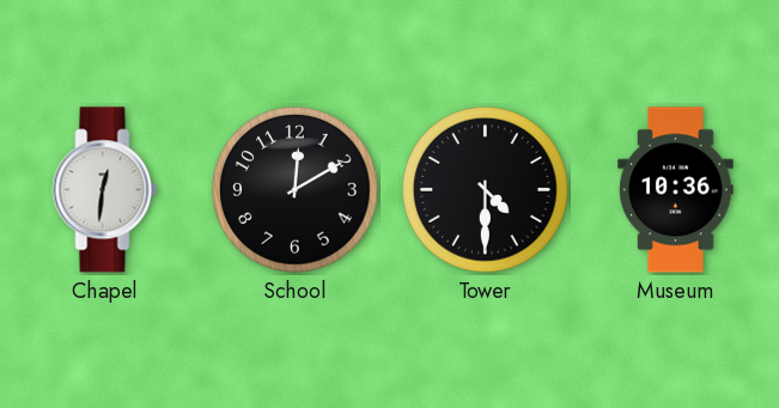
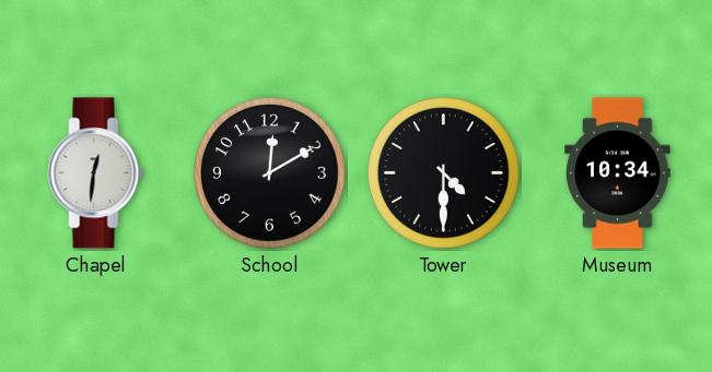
Museum: 10:36 -> 10:34
